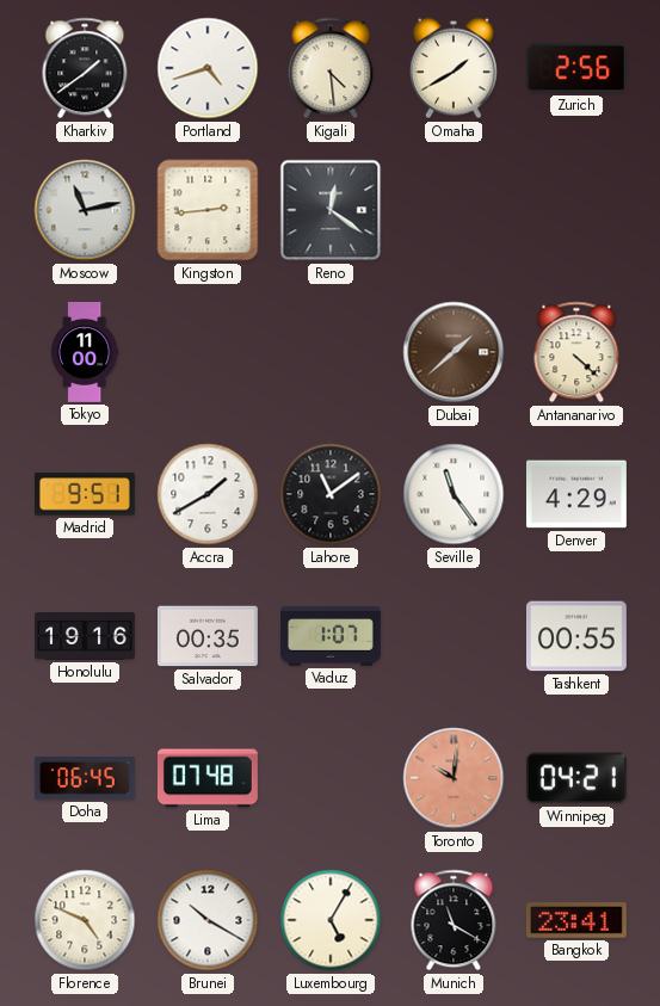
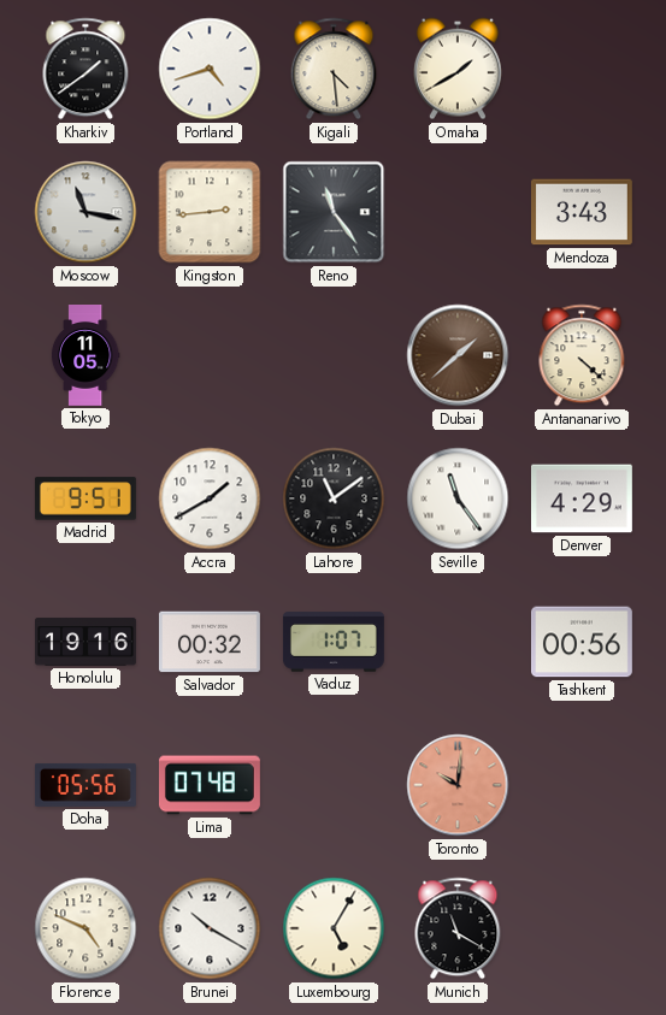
Zurich: 2:56 -> none
Moscow: 11:13 -> 11:17
Reno: 12:21 -> 11:24
Mendoza: none -> 3:43
Tokyo: 11:00 -> 11:05
Salvador: 00:35 -> 00:32
Tashkent: 00:55 -> 00:56
Doha: 06:45 -> 05:56
Winnipeg: 04:21 -> none
Bangkok: 23:41 -> none
